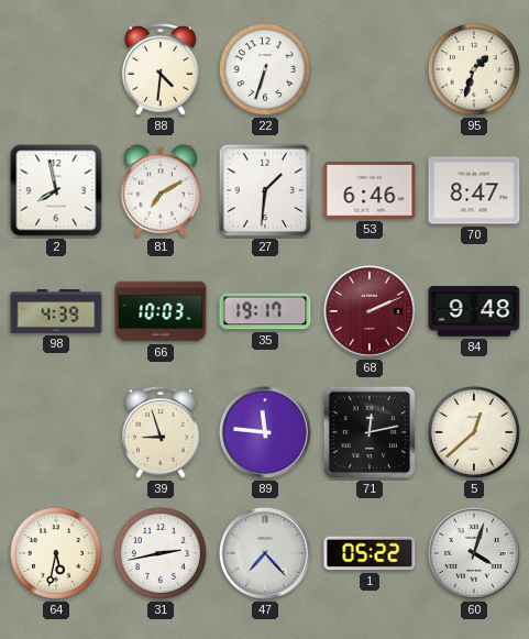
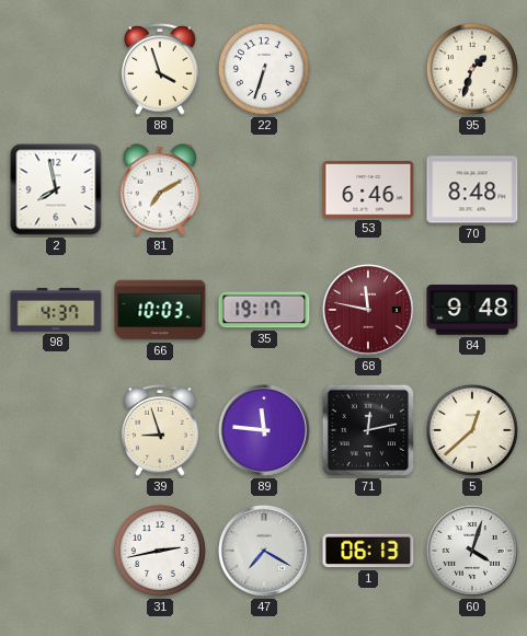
88: 4:31 -> 3:57
27: 1:31 -> none
70: 8:47 -> 8:48
98: 4:39 -> 4:37
68: 2:11 -> 11:47
64: 5:32 -> none
47: 7:23 -> 7:20
1: 05:22 -> 06:13
